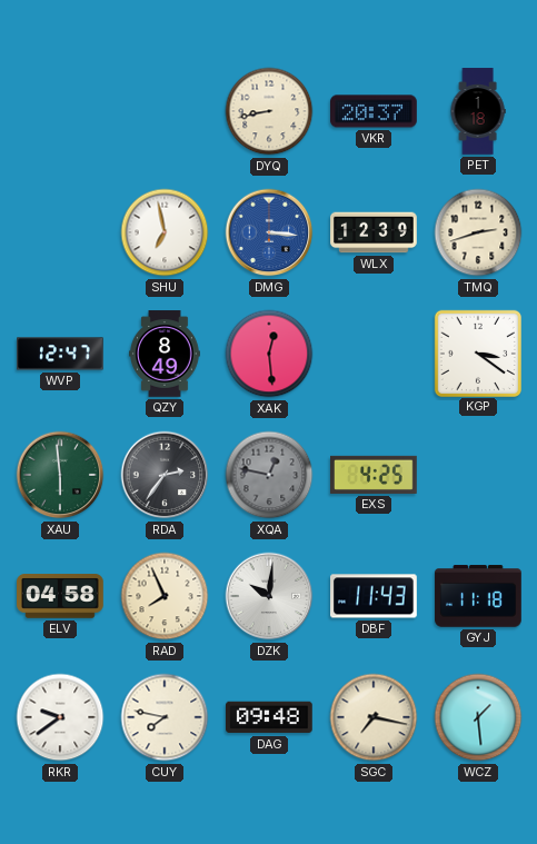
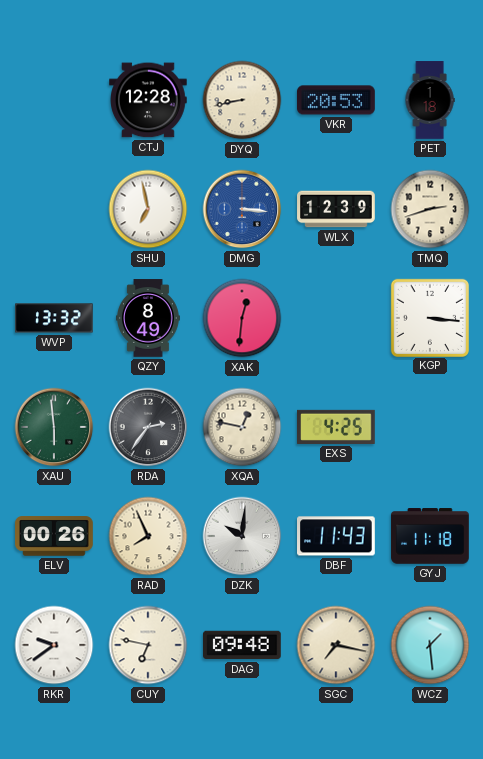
CTJ: none -> 12:28
VKR: 20:37 -> 20:53
WVP: 12:47 -> 13:32
XAK: 12:29 -> 12:31
KGP: 3:21 -> 3:16
XQA dial: grey -> cream
ELV: 04:58 -> 00:26
CUY: 7:47 -> 6:47
